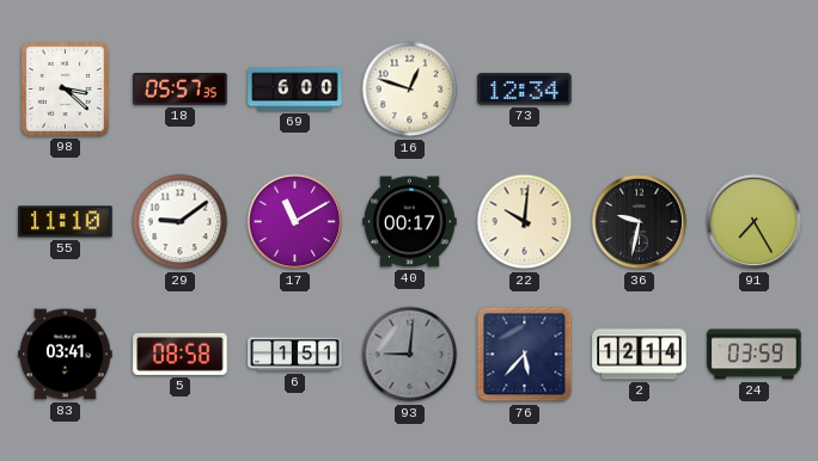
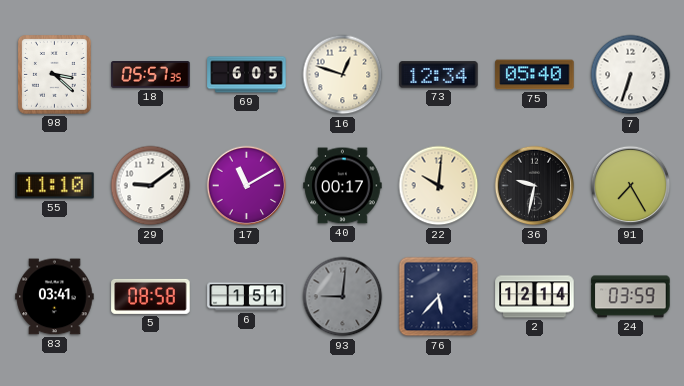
69: 6:00 -> 6:05
75: none -> 05:40
7: none -> 6:33
